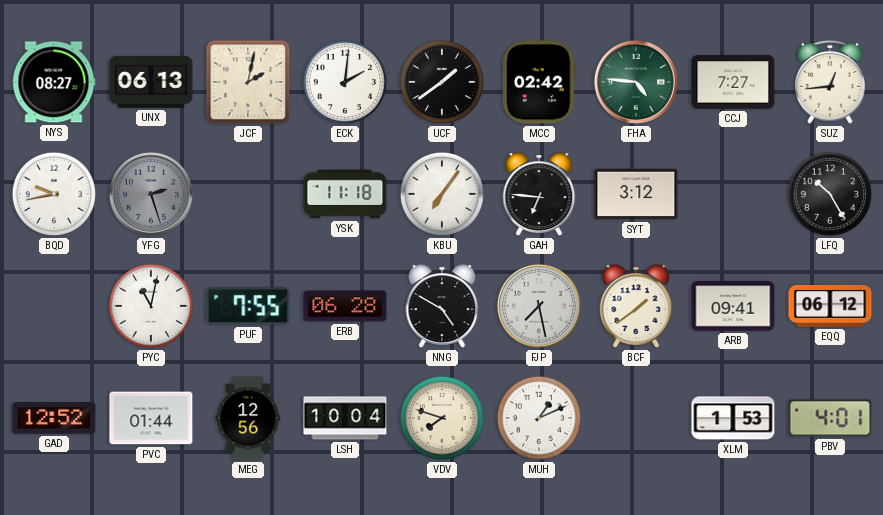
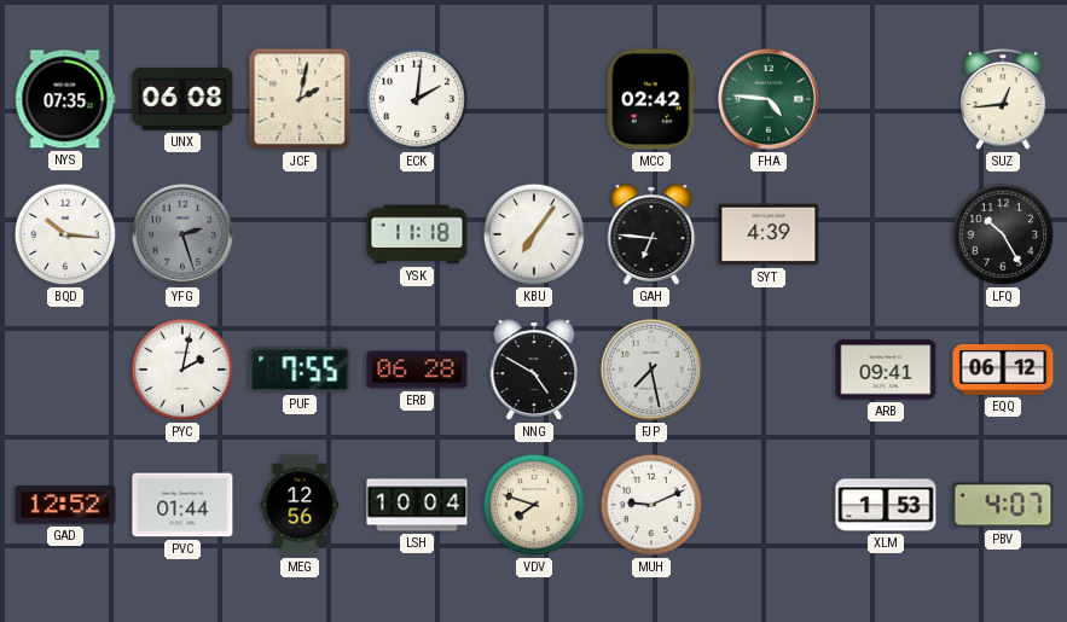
NYS: 08:27 -> 07:35
UNX: 06:13 -> 06:08
UCF: 1:39 -> none
CCJ: 7:27 -> none
BQD: 9:43 -> 10:16
SYT: 3:12 -> 4:39
PYC: 11:02 -> 2:02
BCF: 1:39 -> none
MUH: 1:11 -> 9:11
PBV: 4:01 -> 4:07
